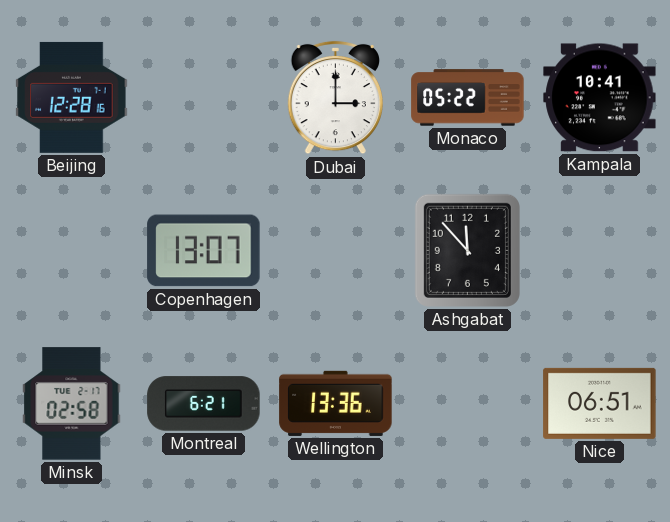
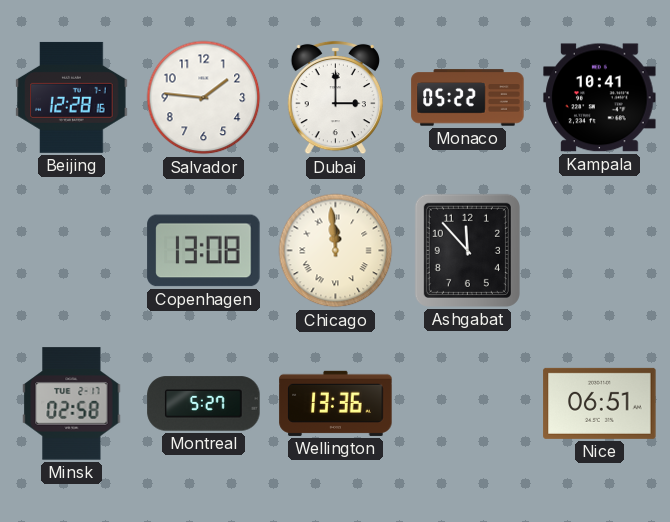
Salvador: none -> 1:46
Copenhagen: 13:07 -> 13:08
Chicago: none -> 11:59
Montreal: 6:21 -> 5:27
